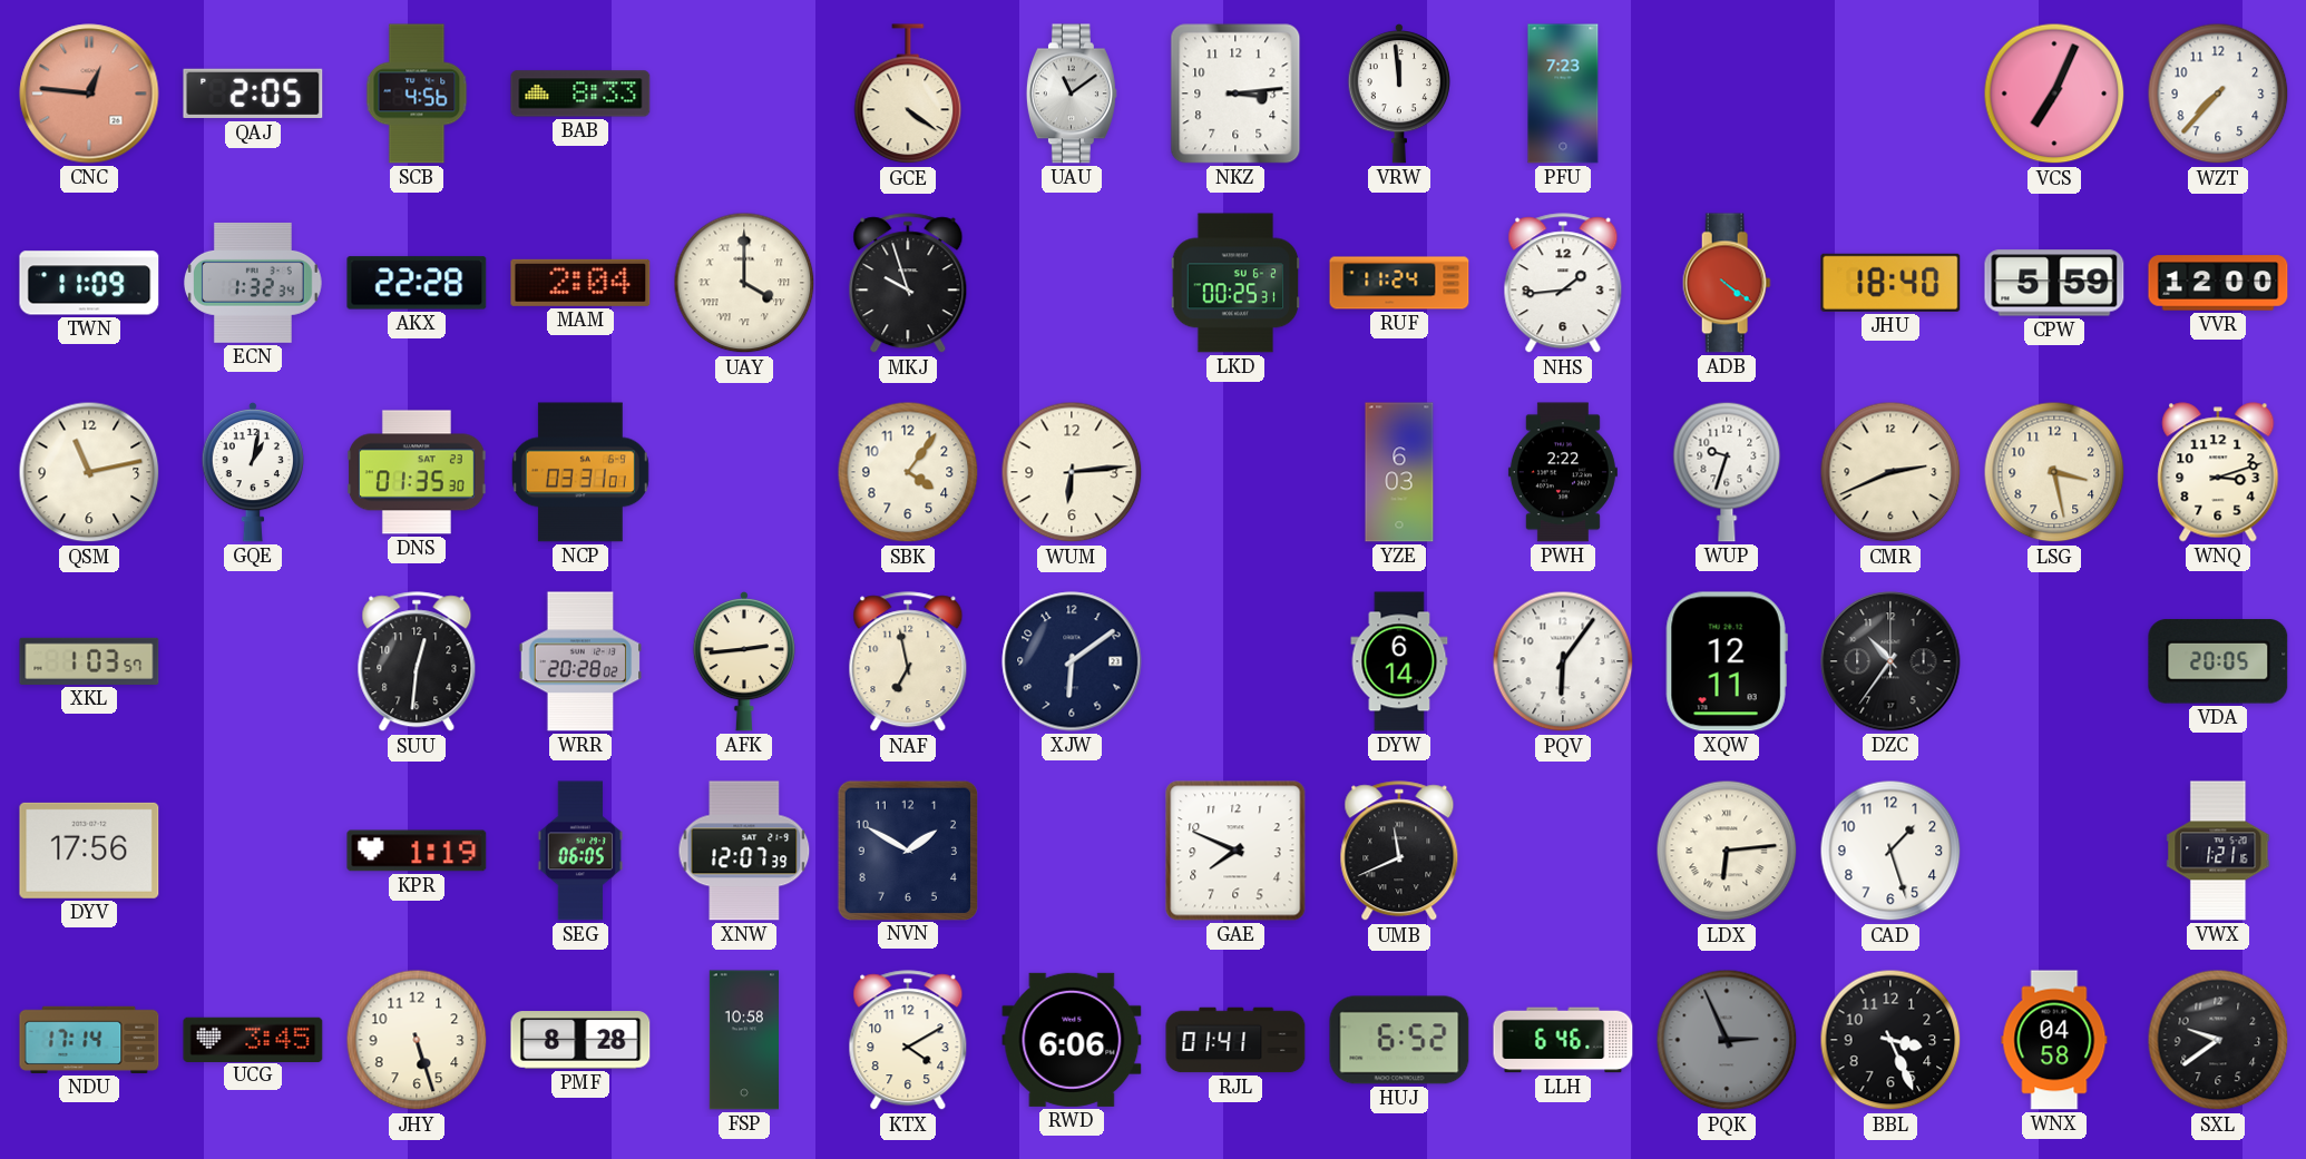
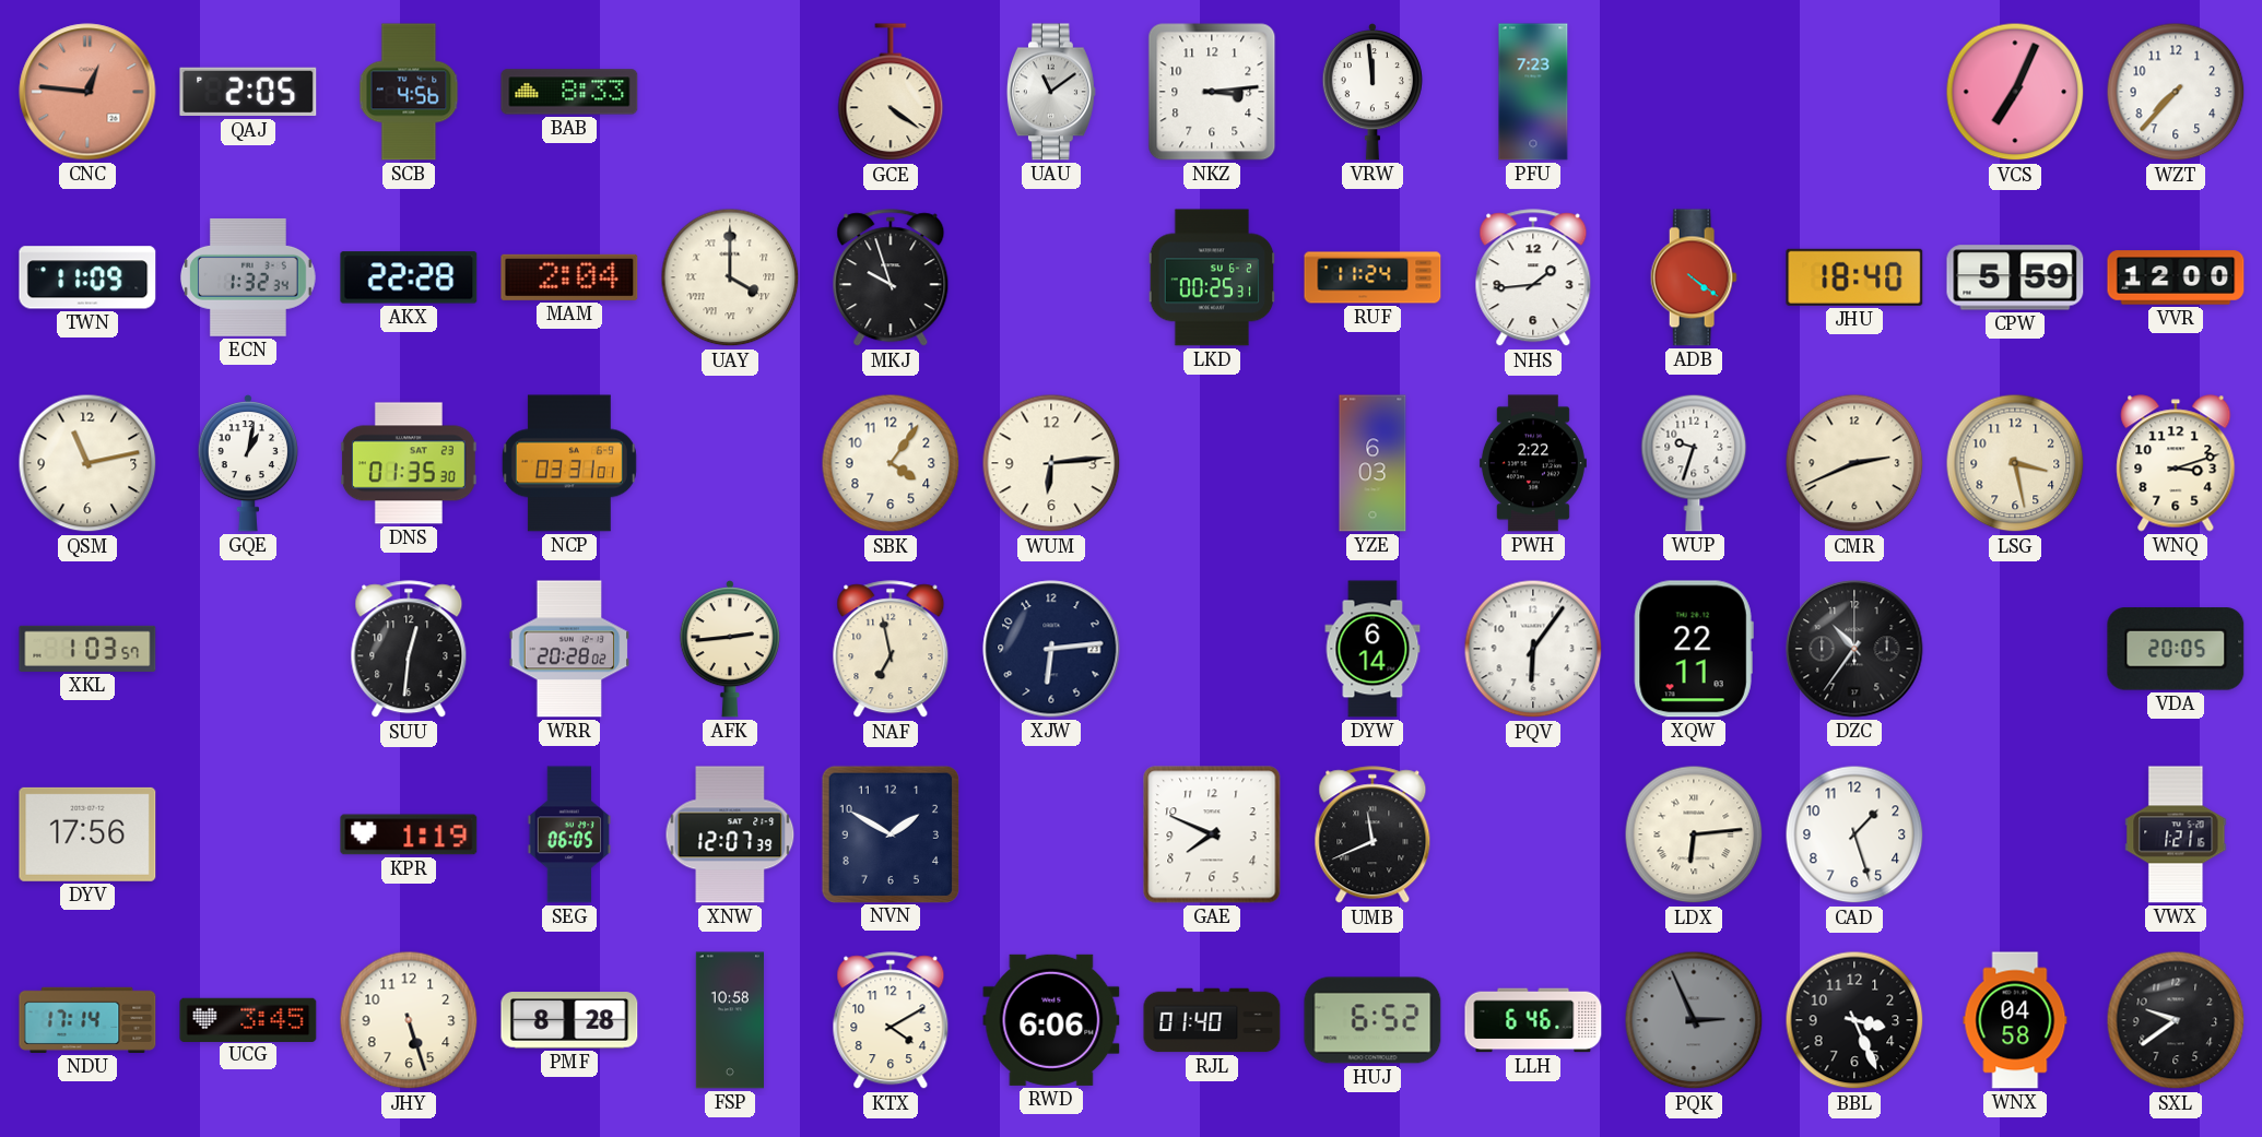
XJW: 6:09 -> 6:14
XQW: 12:11 -> 22:11
RJL: 01:41 -> 01:40
